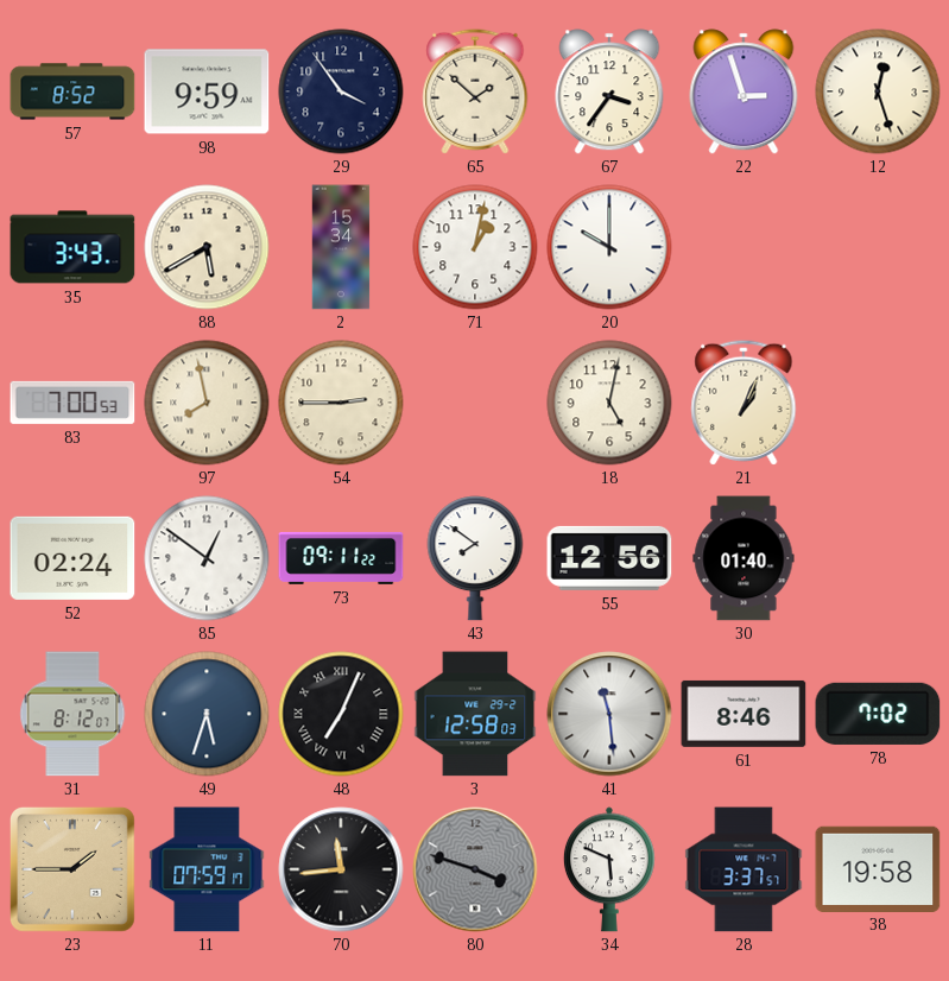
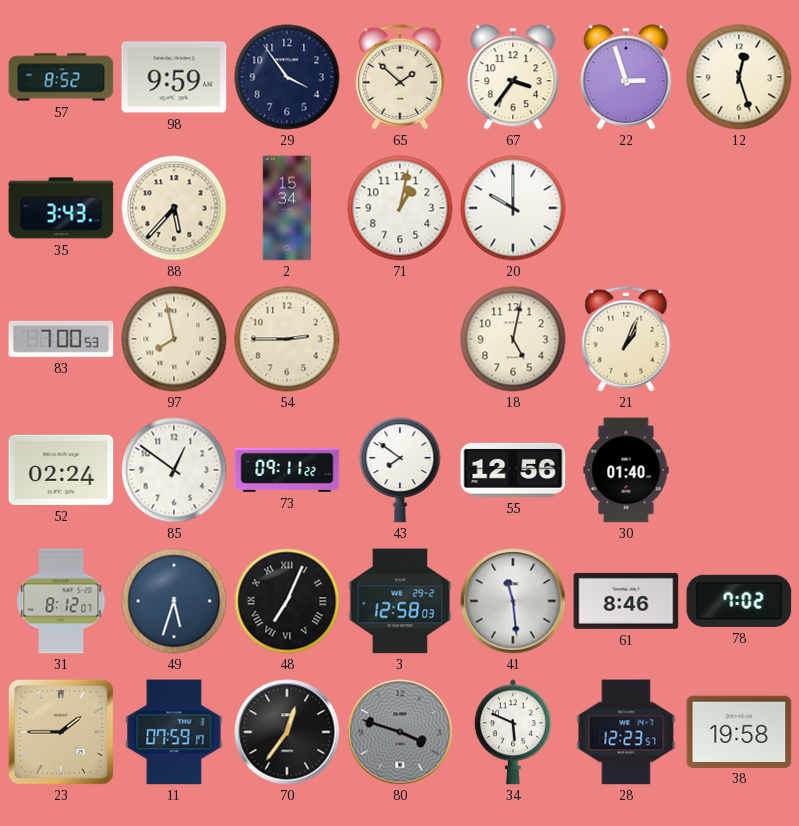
88: 5:40 -> 5:37
70: 11:44 -> 12:36
28: 3:37 -> 12:23
